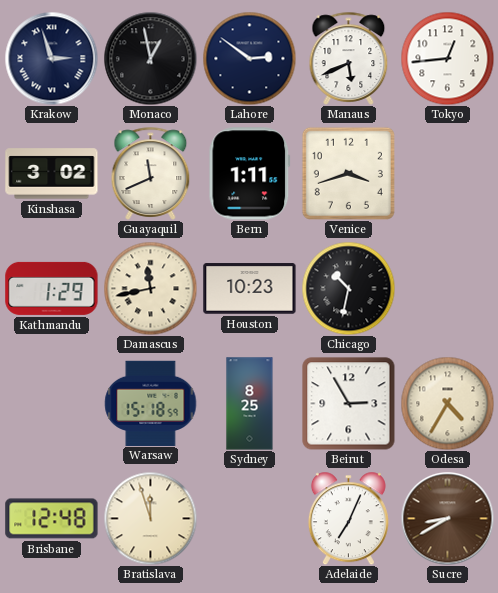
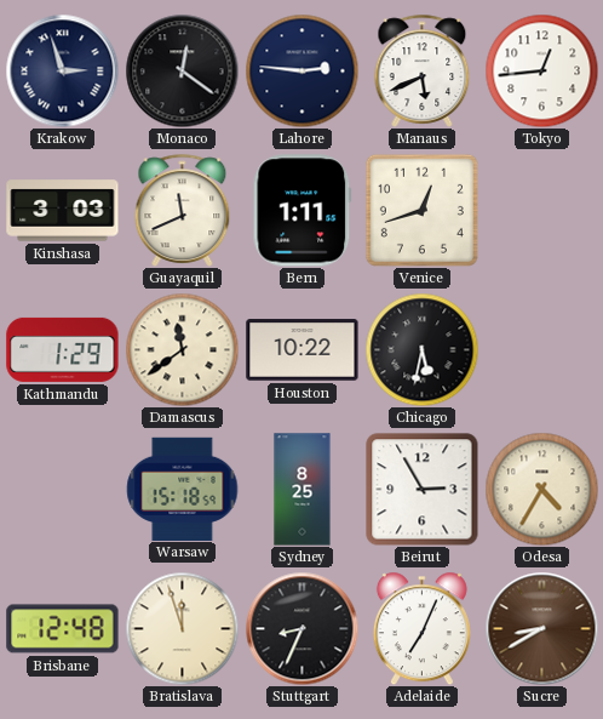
Monaco: 12:58 -> 12:21
Lahore: 2:51 -> 2:46
Kinshasa: 3:02 -> 3:03
Venice: 3:42 -> 12:42
Damascus: 11:43 -> 11:39
Houston: 10:23 -> 10:22
Chicago: 10:32 -> 5:32
Stuttgart: none -> 8:34
